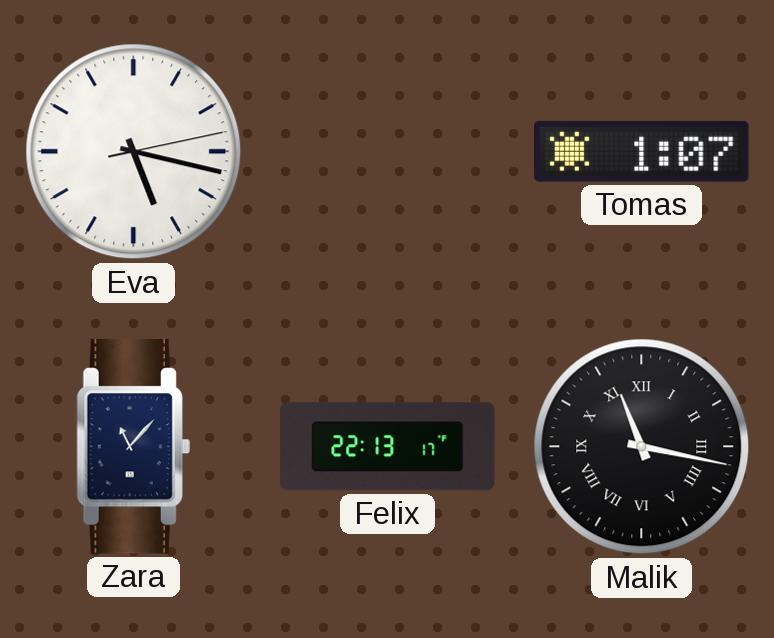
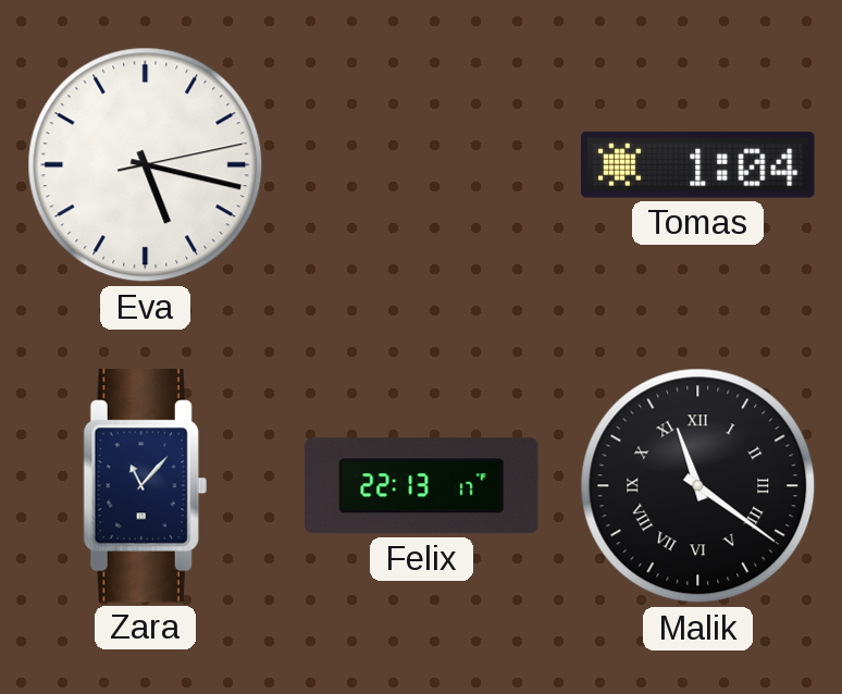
Tomas: 1:07 -> 1:04
Malik: 11:17 -> 11:21
